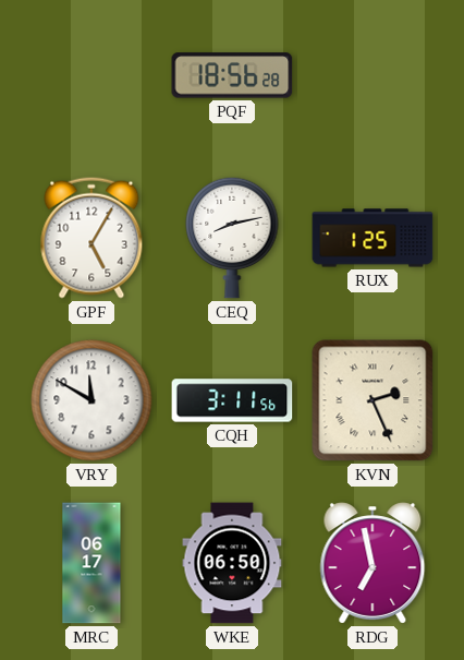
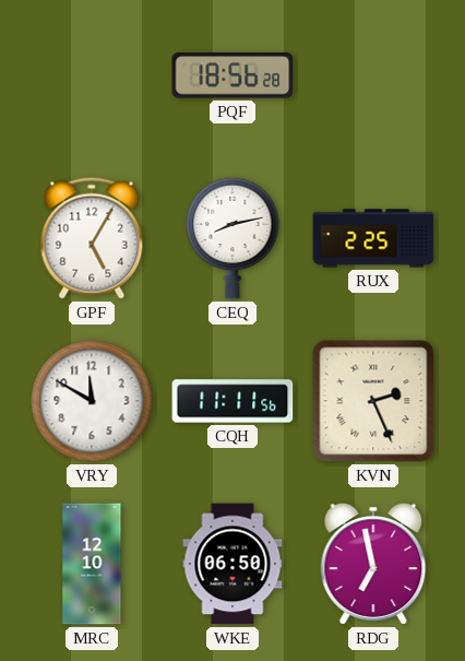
RUX: 1:25 -> 2:25
CQH: 3:11 -> 11:11
MRC: 06:17 -> 12:10
